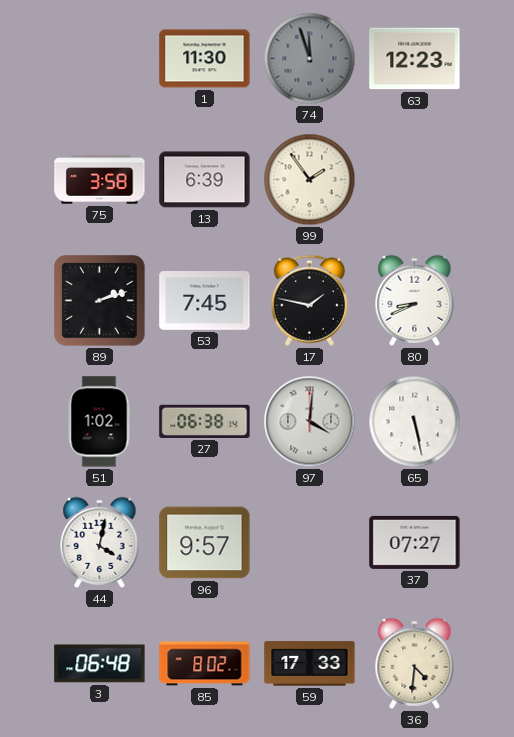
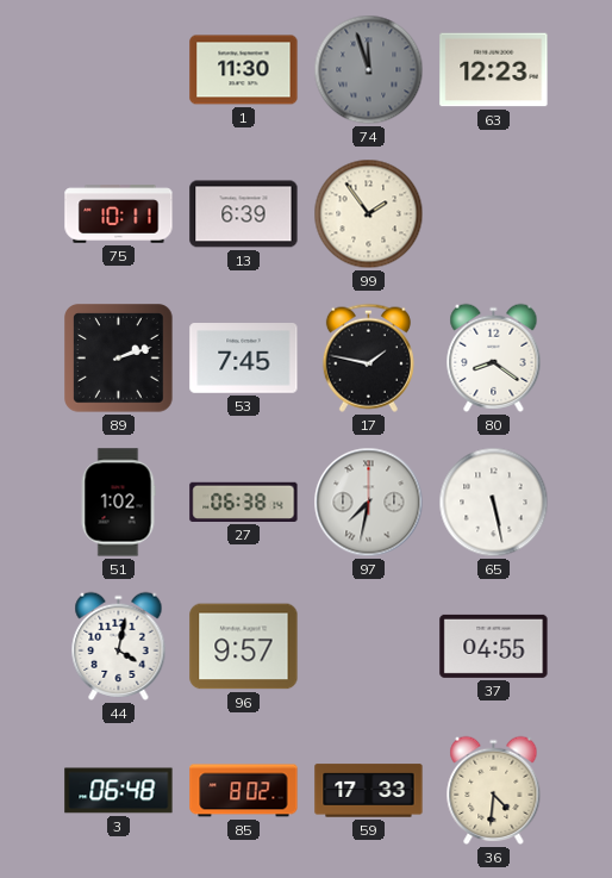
75: 3:58 -> 10:11
80: 8:41 -> 8:21
97: 4:01 -> 7:32
37: 07:27 -> 04:55
